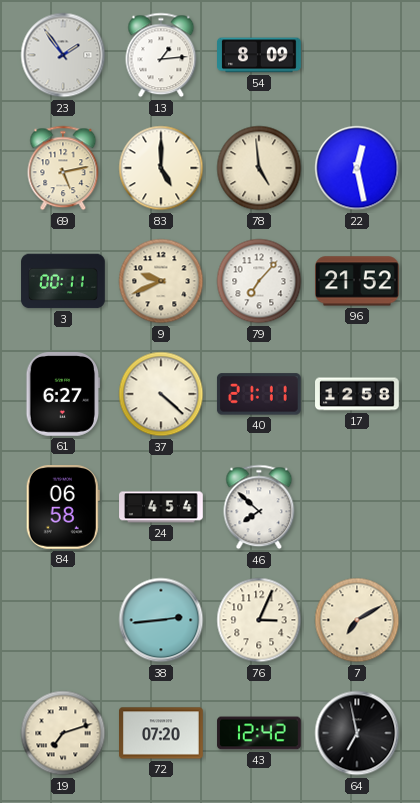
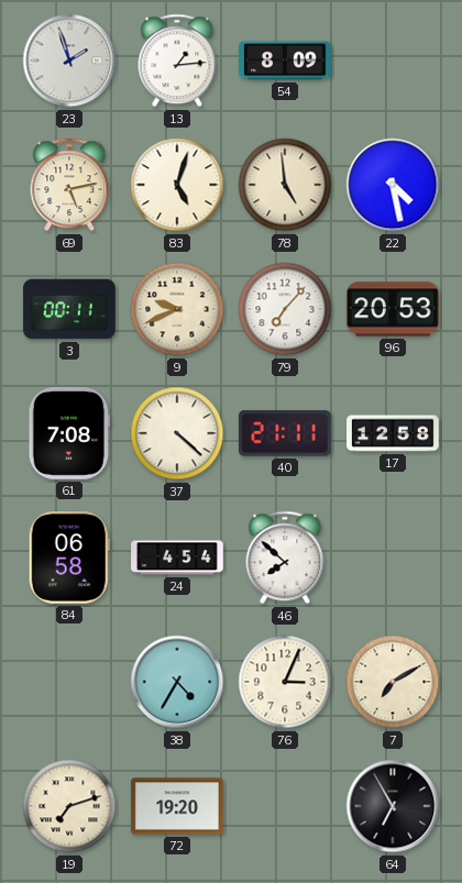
23: 1:54 -> 1:57
83: 5:00 -> 5:03
22: 12:28 -> 4:28
96: 21:52 -> 20:53
61: 6:27 -> 7:08
38: 2:44 -> 4:35
72: 07:20 -> 19:20
43: 12:42 -> none
64: 6:58 -> 6:55
